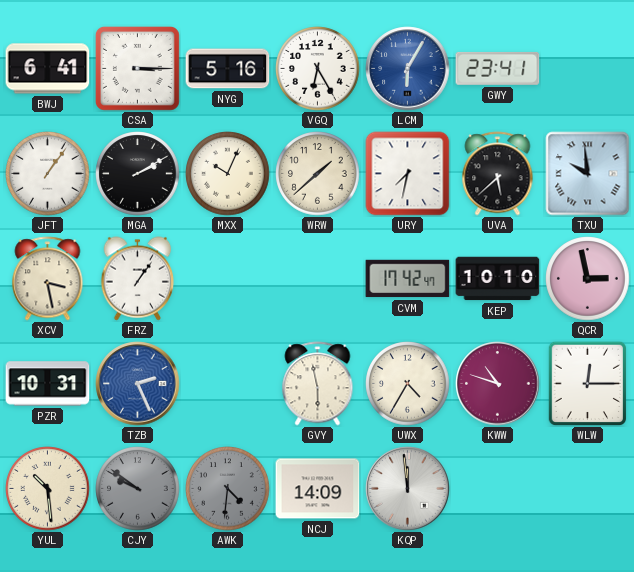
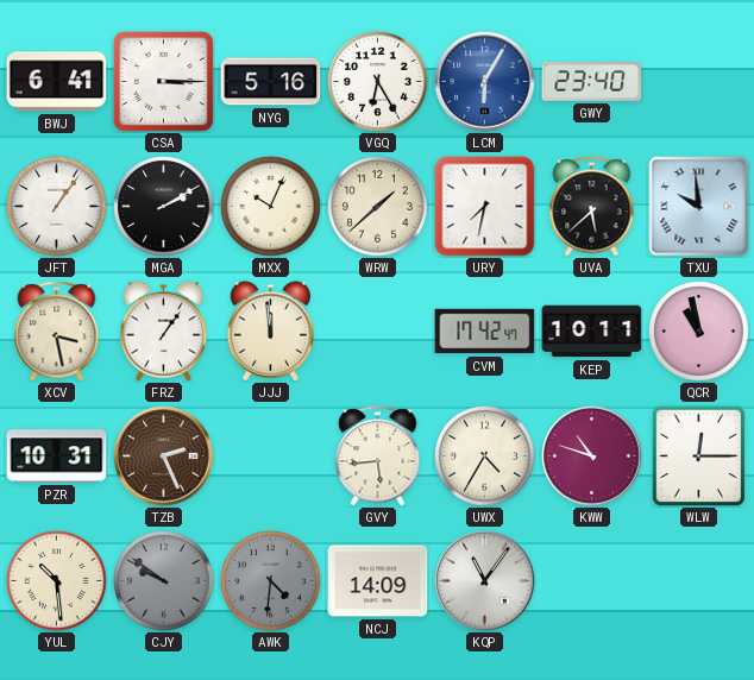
GWY: 23:41 -> 23:40
JJJ: none -> 11:59
KEP: 10:10 -> 10:11
QCR: 2:58 -> 10:58
TZB dial: blue -> brown
GVY: 5:58 -> 5:44
KQP: 11:59 -> 11:06
